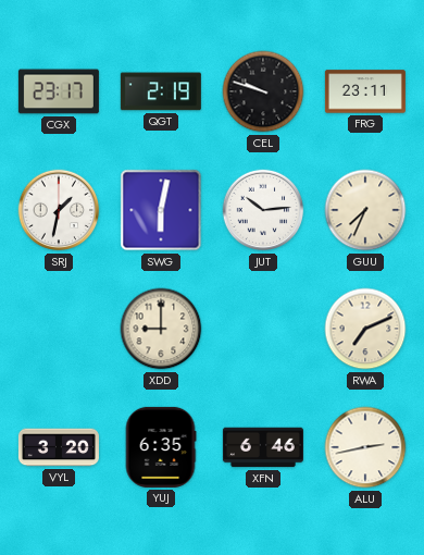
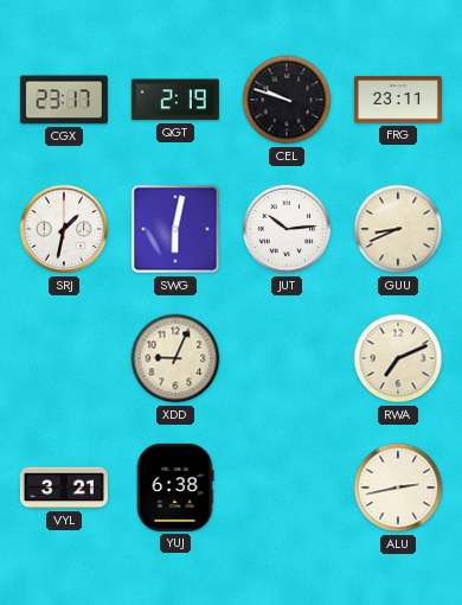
GUU: 7:34 -> 8:41
XDD: 9:00 -> 9:04
VYL: 3:20 -> 3:21
YUJ: 6:35 -> 6:38
XFN: 6:46 -> none
